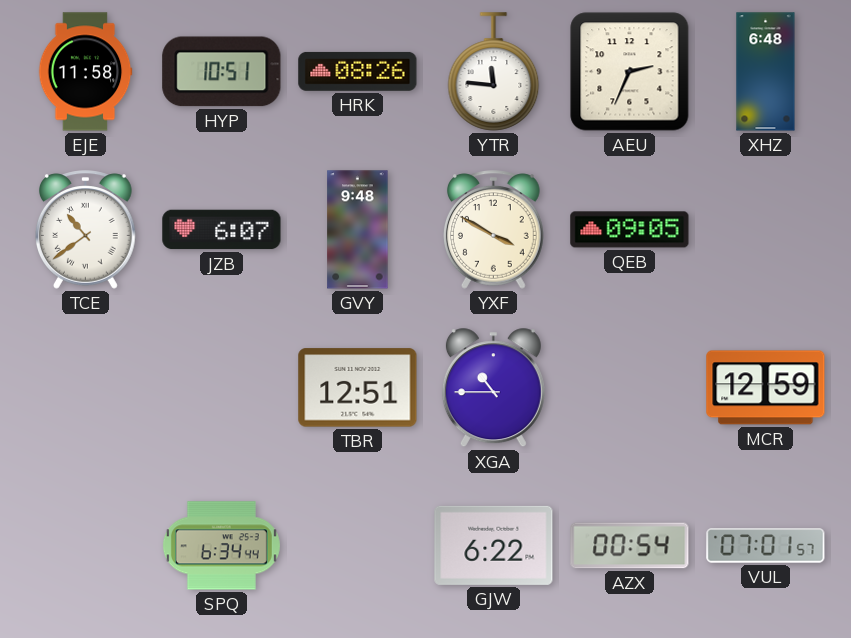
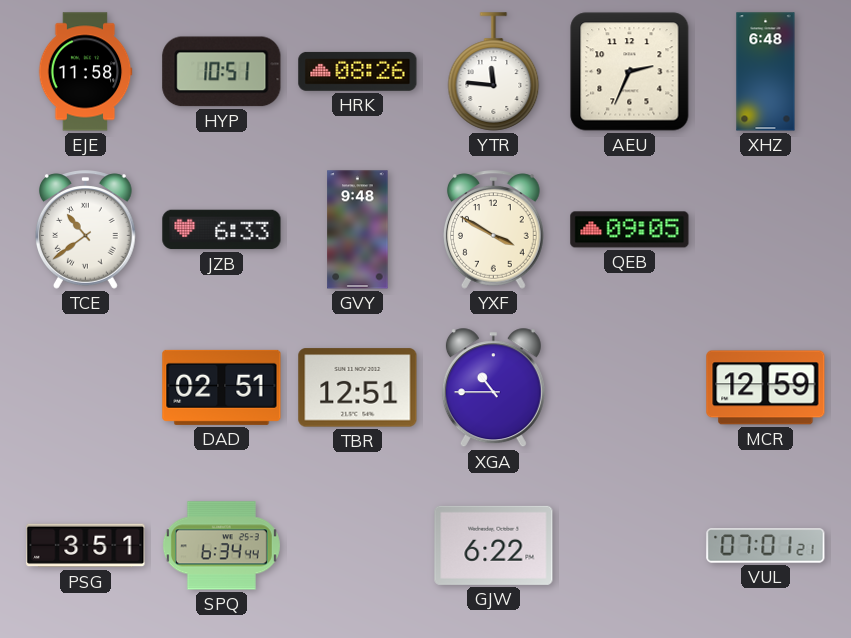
JZB: 6:07 -> 6:33
DAD: none -> 02:51
PSG: none -> 3:51
AZX: 00:54 -> none
VUL: 07:01:57 -> 07:01:21
